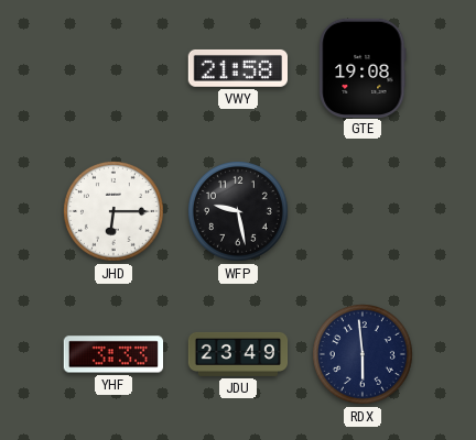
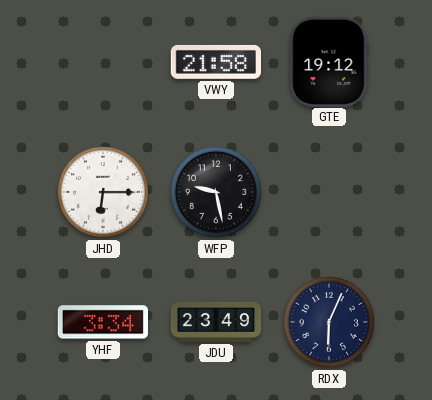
GTE: 19:08 -> 19:12
YHF: 3:33 -> 3:34
RDX: 5:59 -> 6:04
